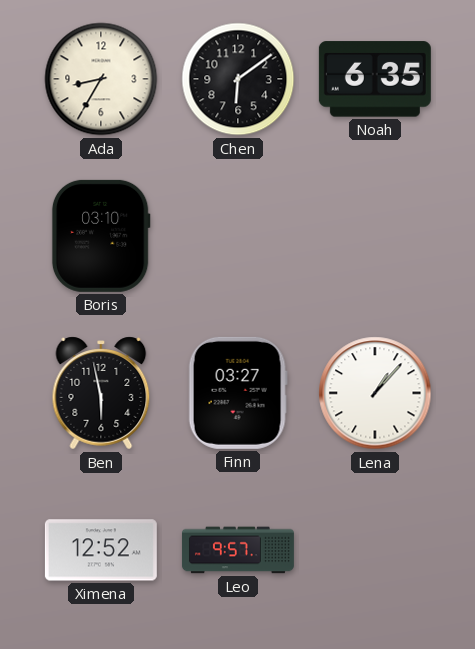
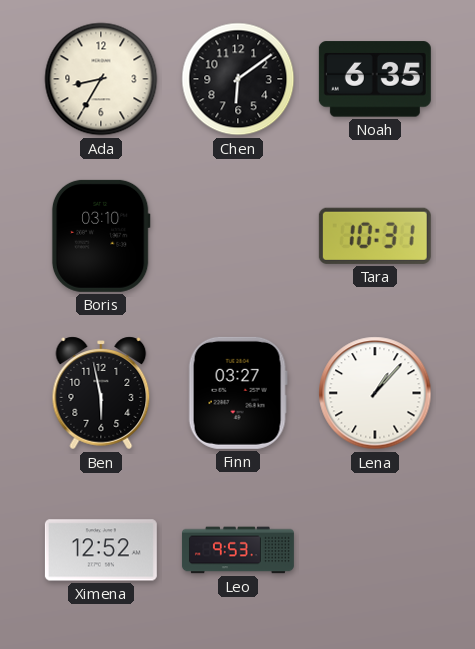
Tara: none -> 10:31
Leo: 9:57 -> 9:53
